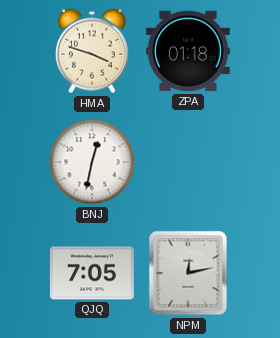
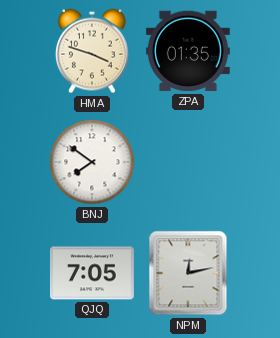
ZPA: 01:18 -> 01:35
BNJ: 12:32 -> 7:51
